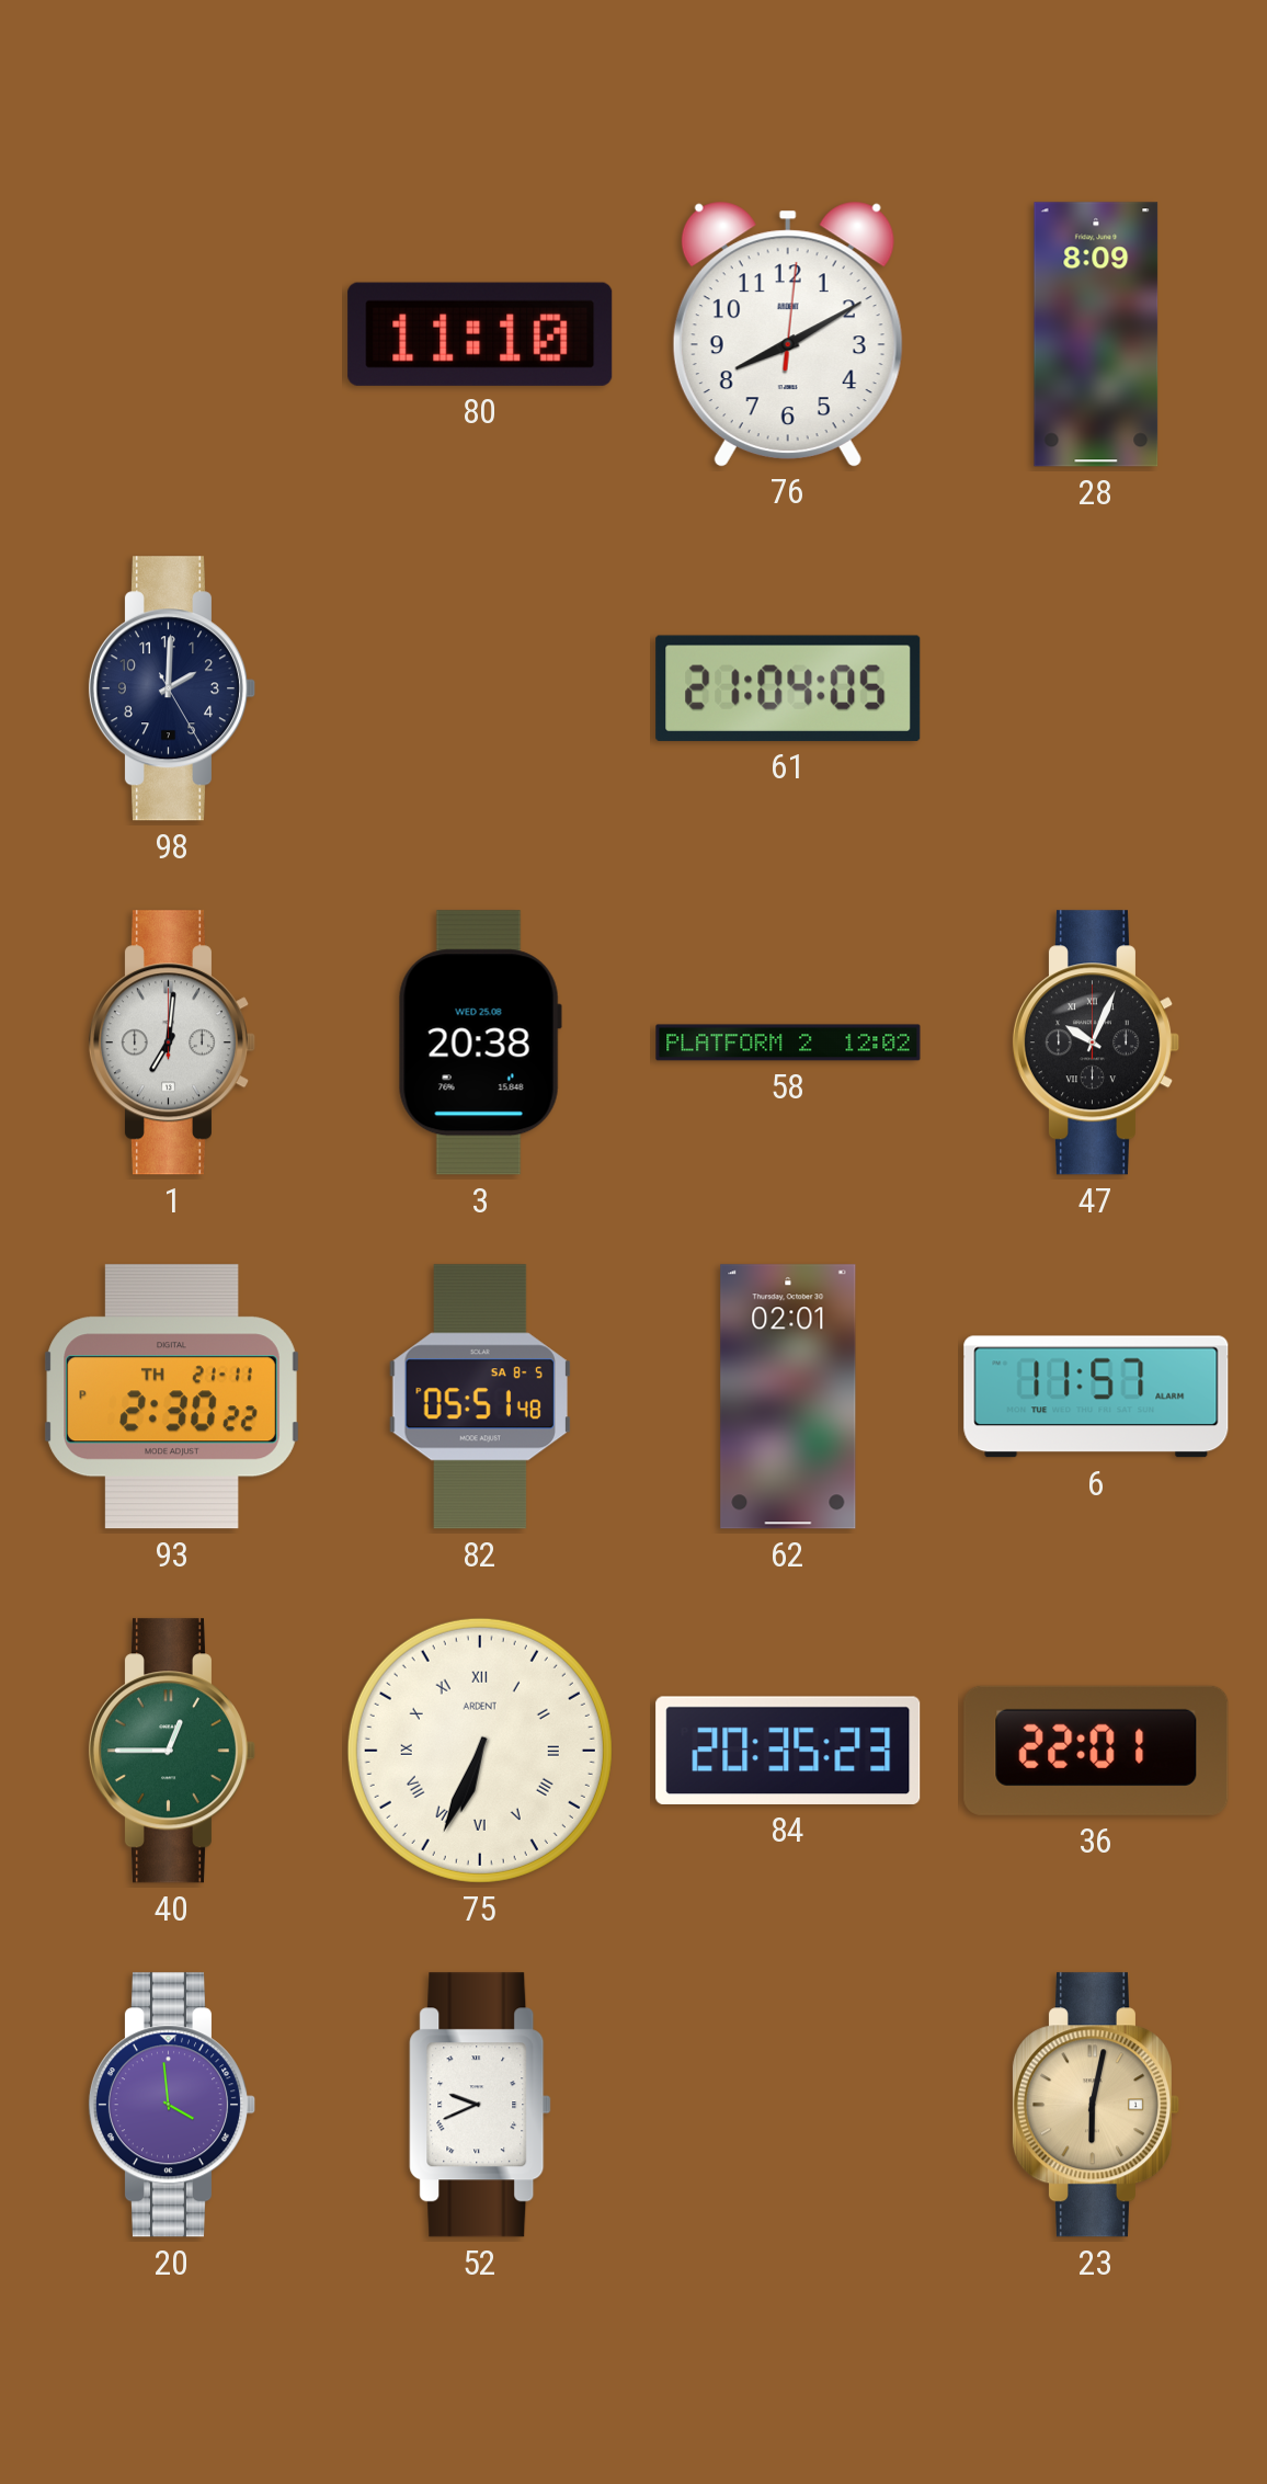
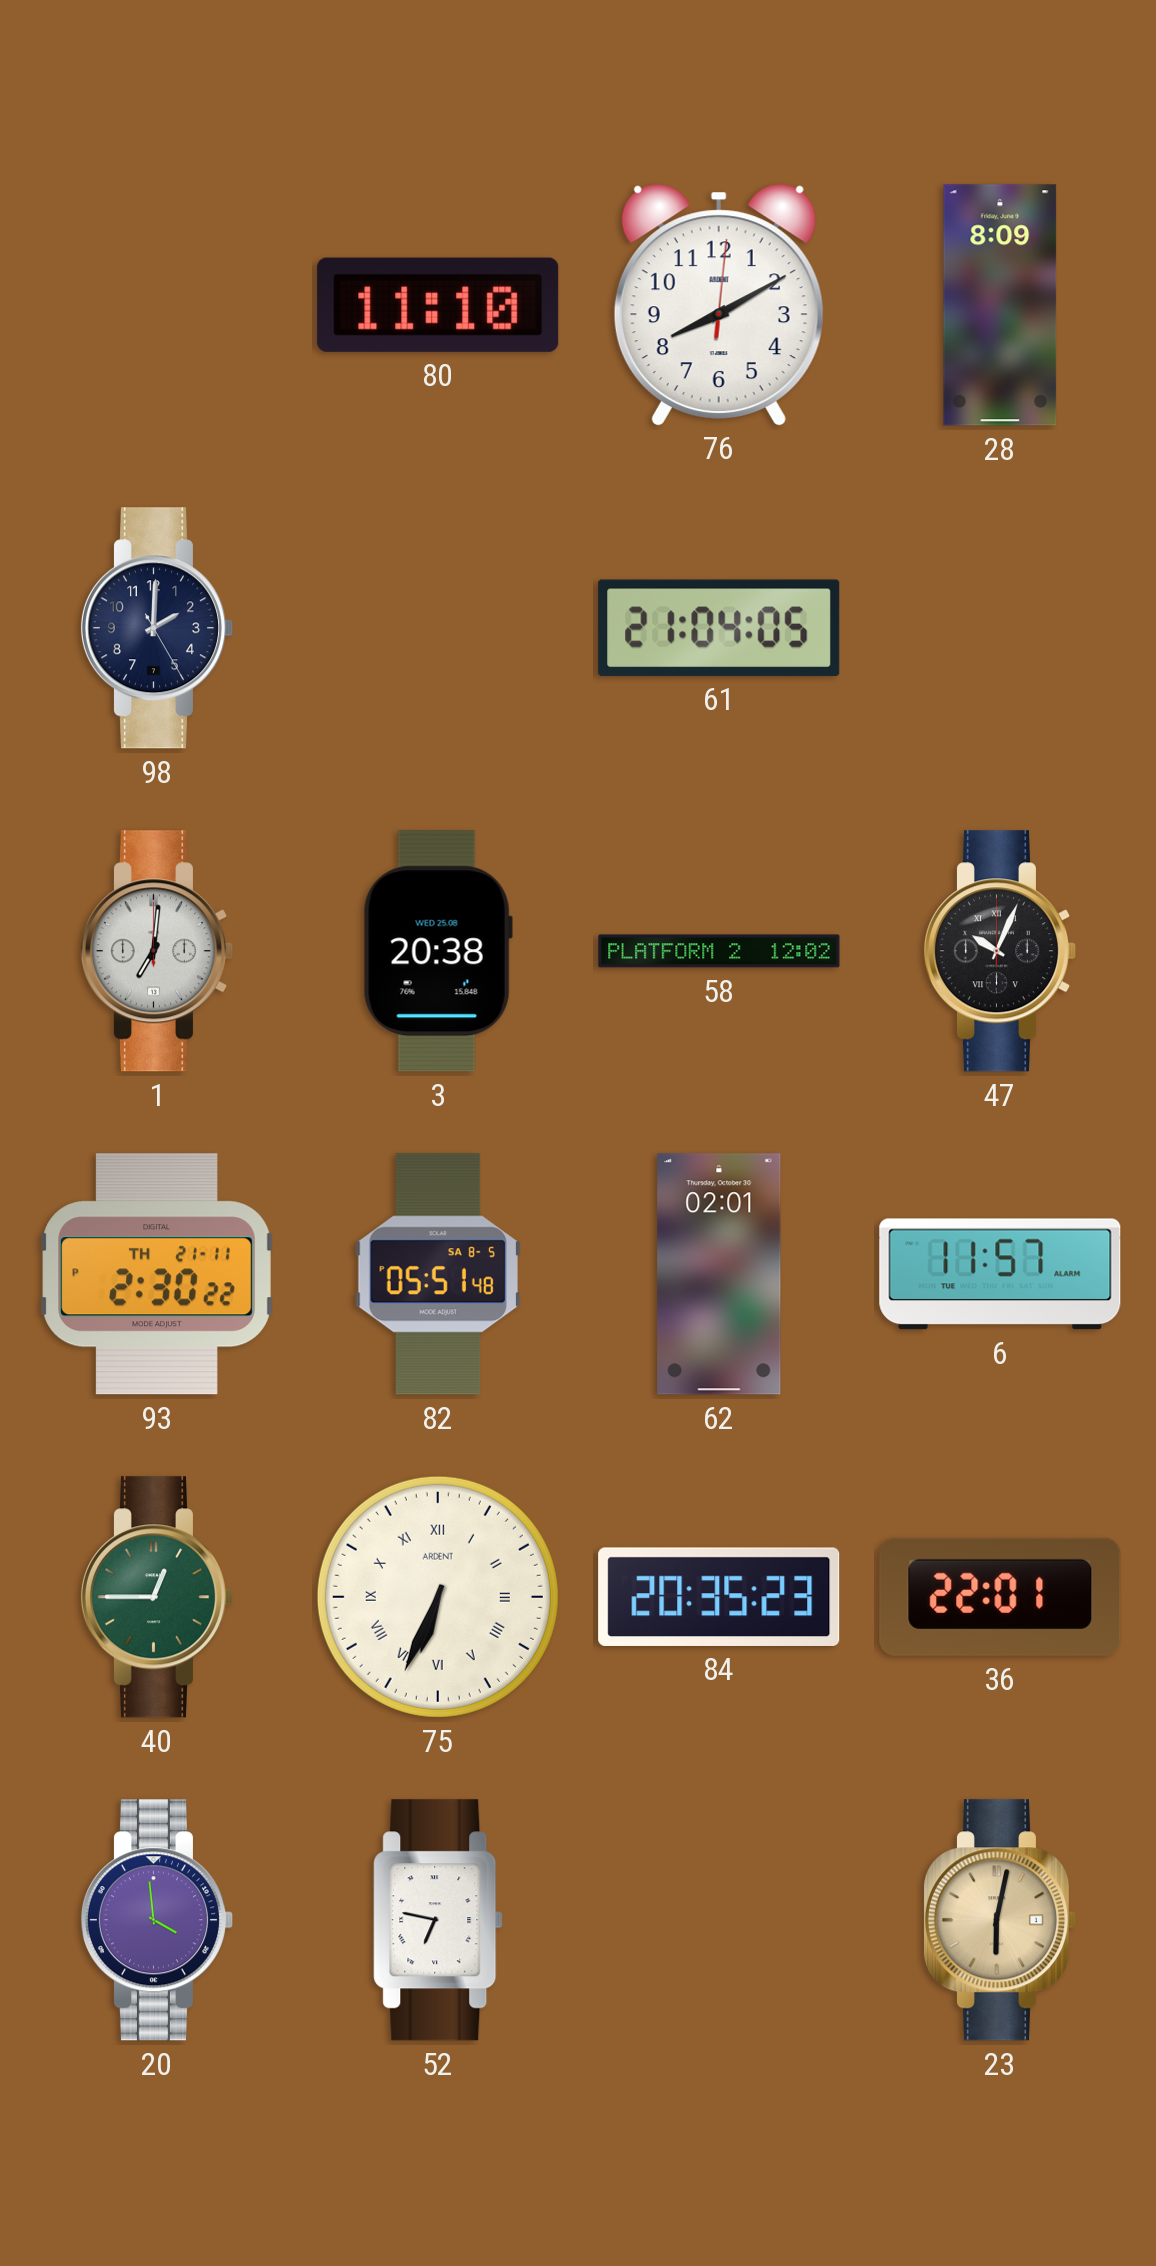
52: 9:41 -> 6:47
